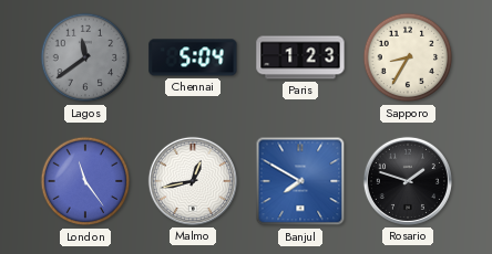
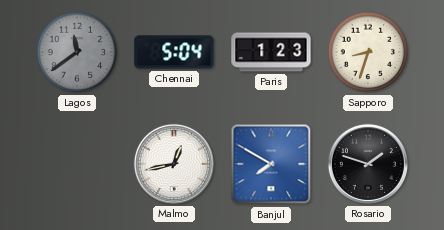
Sapporo: 8:35 -> 8:33
London: 11:24 -> none
